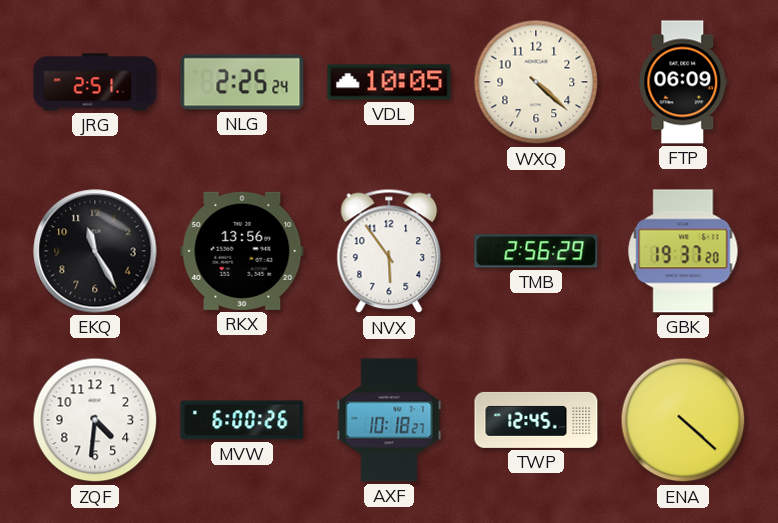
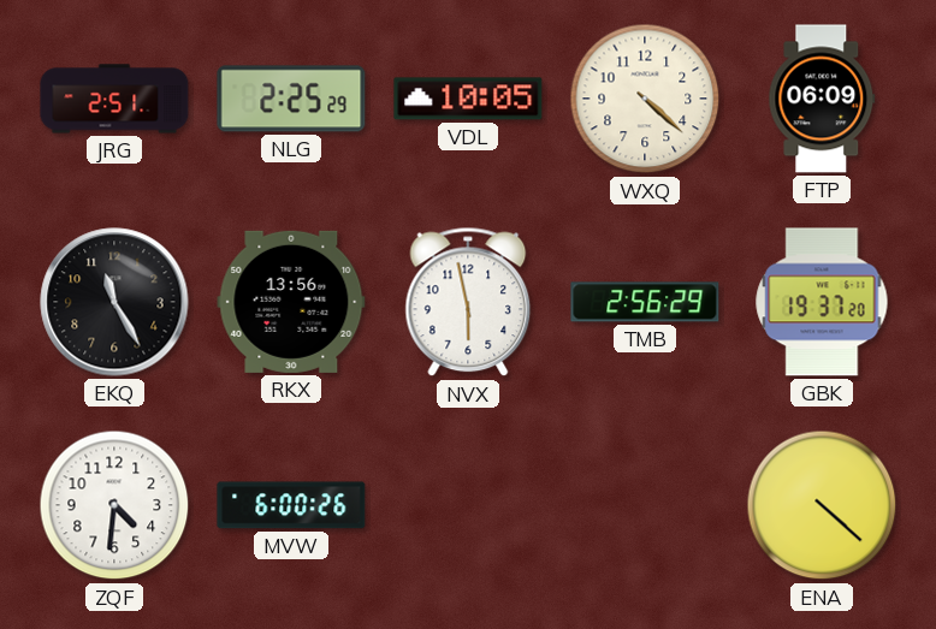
NLG: 2:25:24 -> 2:25:29
NVX: 5:54 -> 5:58
AXF: 10:18 -> none
TWP: 12:45 -> none
